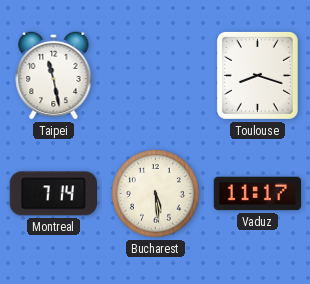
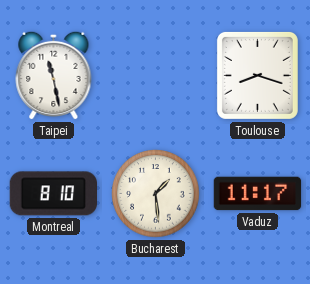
Montreal: 7:14 -> 8:10
Bucharest: 5:29 -> 1:29
